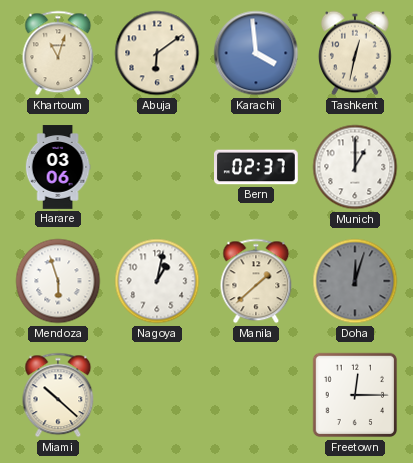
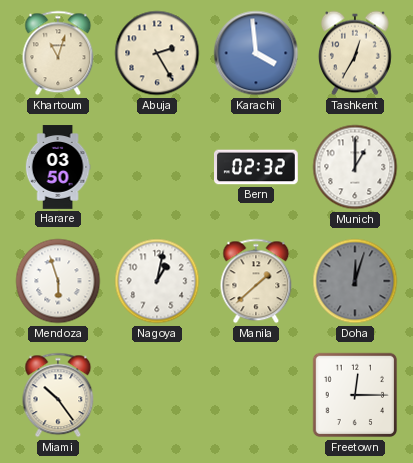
Abuja: 6:09 -> 2:25
Tashkent: 12:32 -> 12:35
Harare: 03:06 -> 03:50
Bern: 02:37 -> 02:32
Miami: 10:22 -> 10:24
